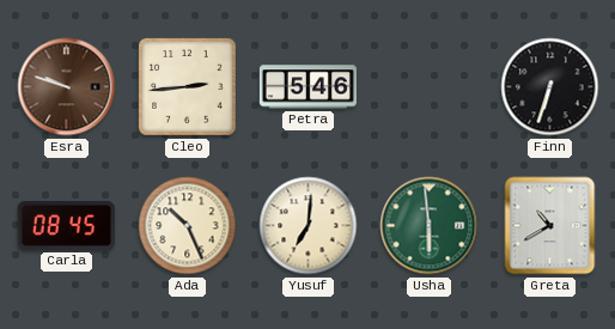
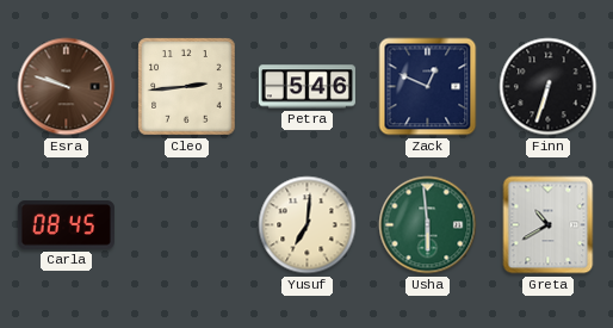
Zack: none -> 12:49
Ada: 10:26 -> none
